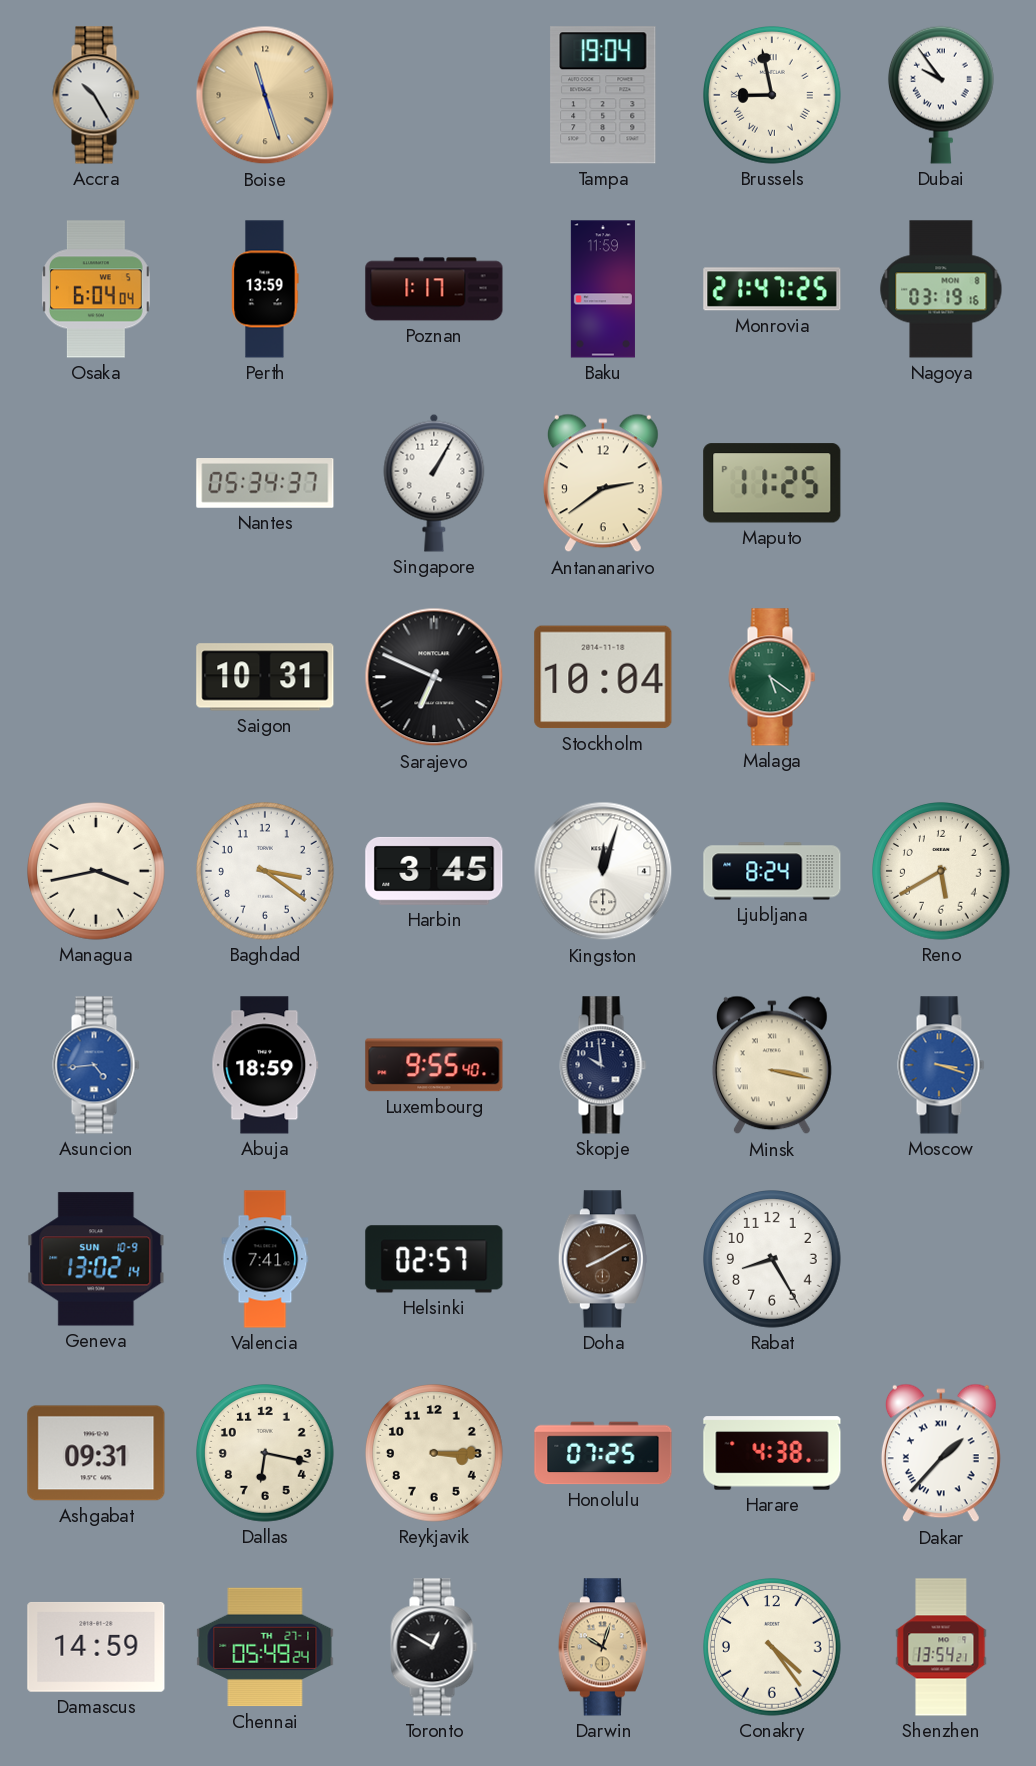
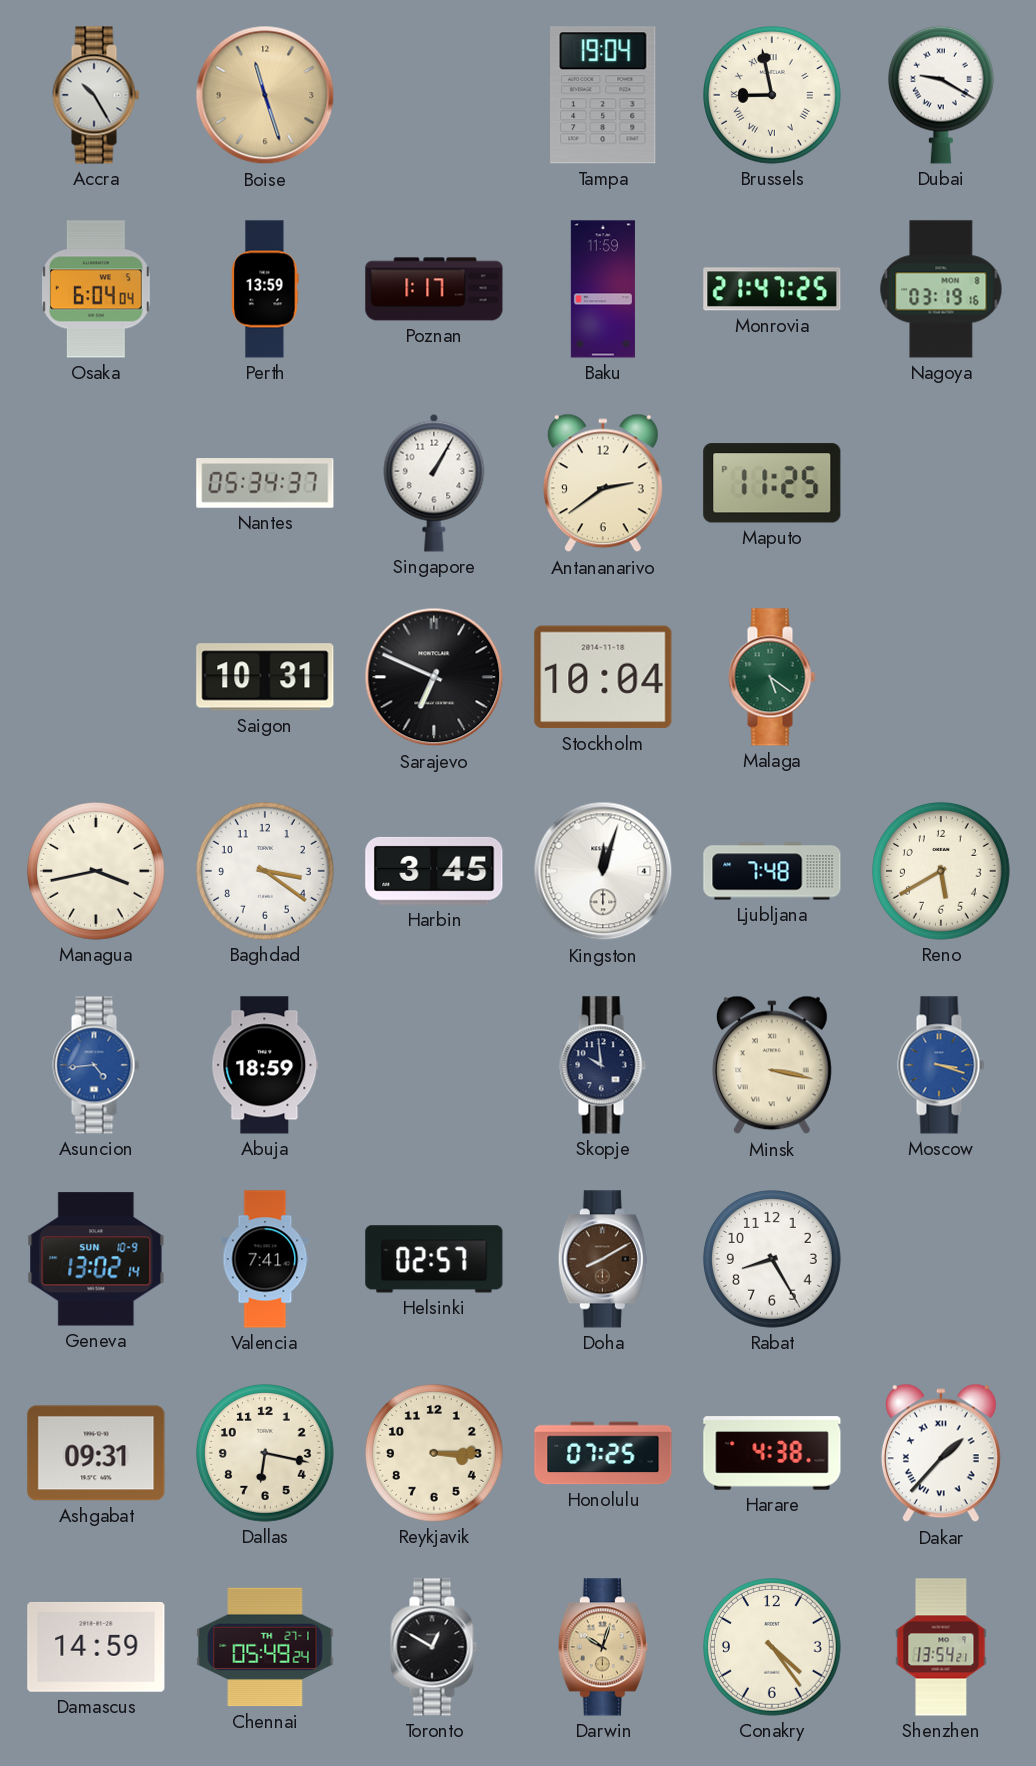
Dubai: 9:54 -> 9:20
Ljubljana: 8:24 -> 7:48
Luxembourg: 9:55 -> none
